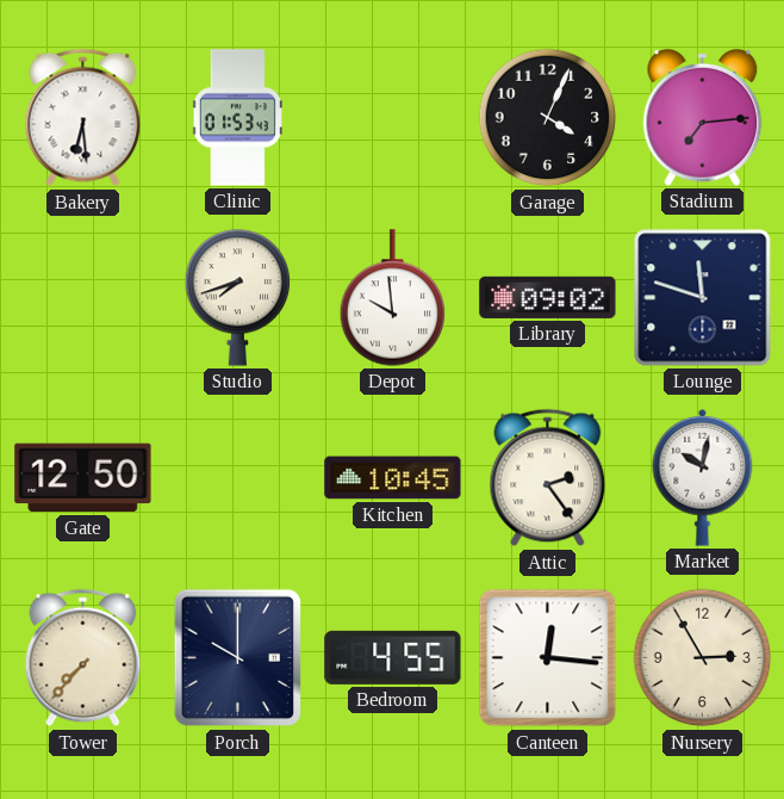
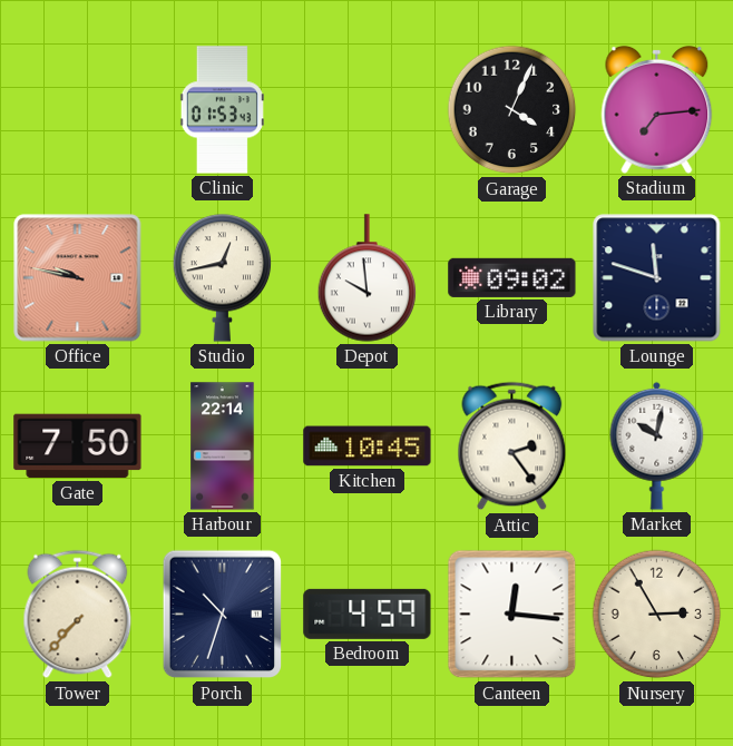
Bakery: 6:29 -> none
Office: none -> 9:47
Studio: 7:42 -> 12:43
Gate: 12:50 -> 7:50
Harbour: none -> 22:14
Porch: 10:00 -> 10:33
Bedroom: 4:55 -> 4:59
